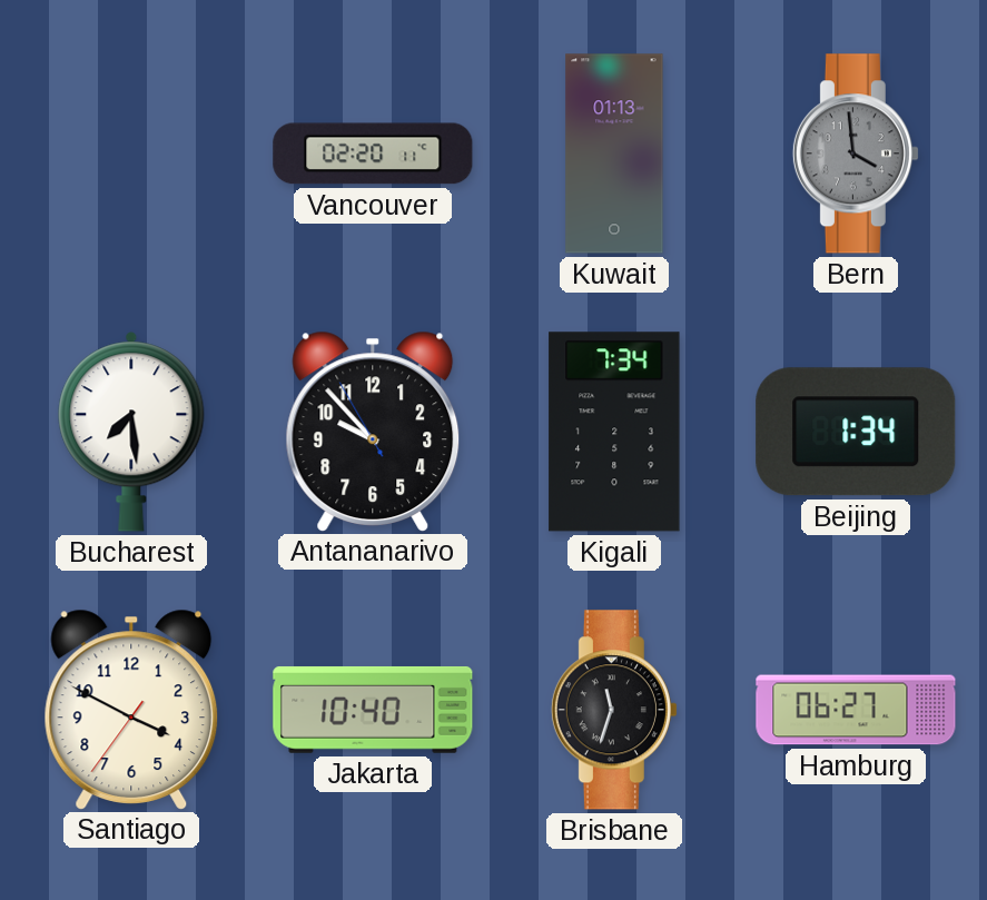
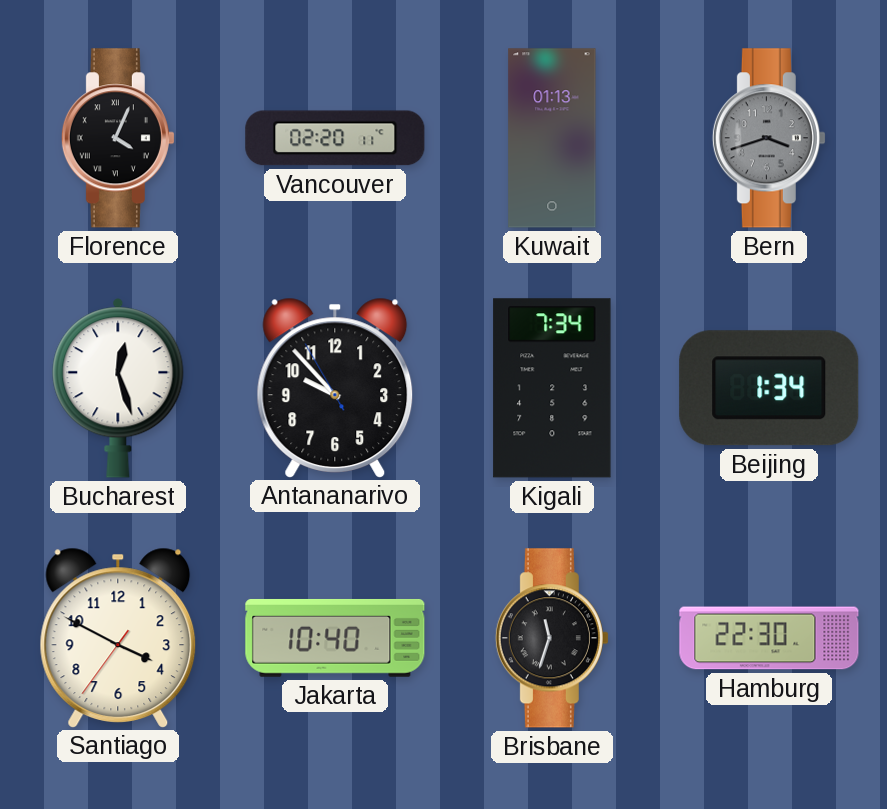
Florence: none -> 4:04
Bern: 3:59 -> 3:42
Bucharest: 7:29 -> 12:27
Hamburg: 06:27 -> 22:30
